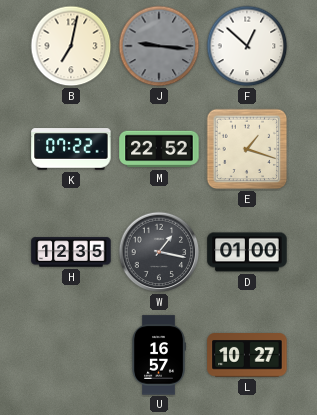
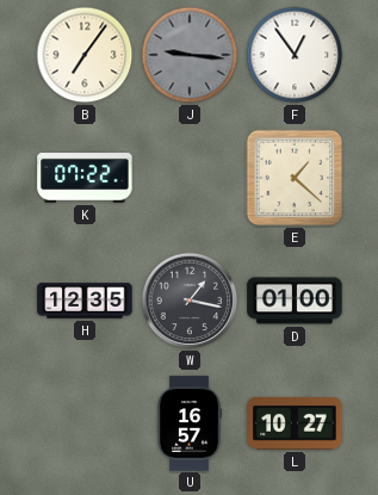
B: 7:02 -> 7:06
F: 12:52 -> 12:54
M: 22:52 -> none
E: 1:18 -> 1:22
